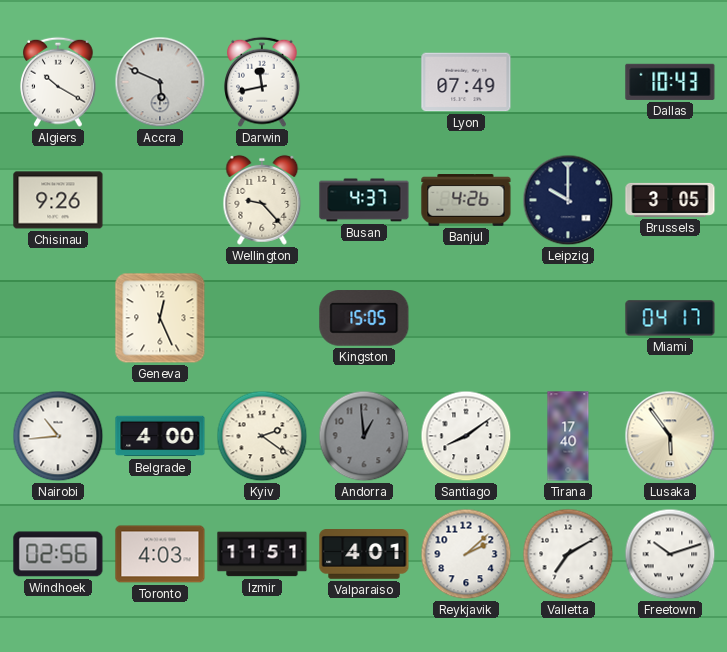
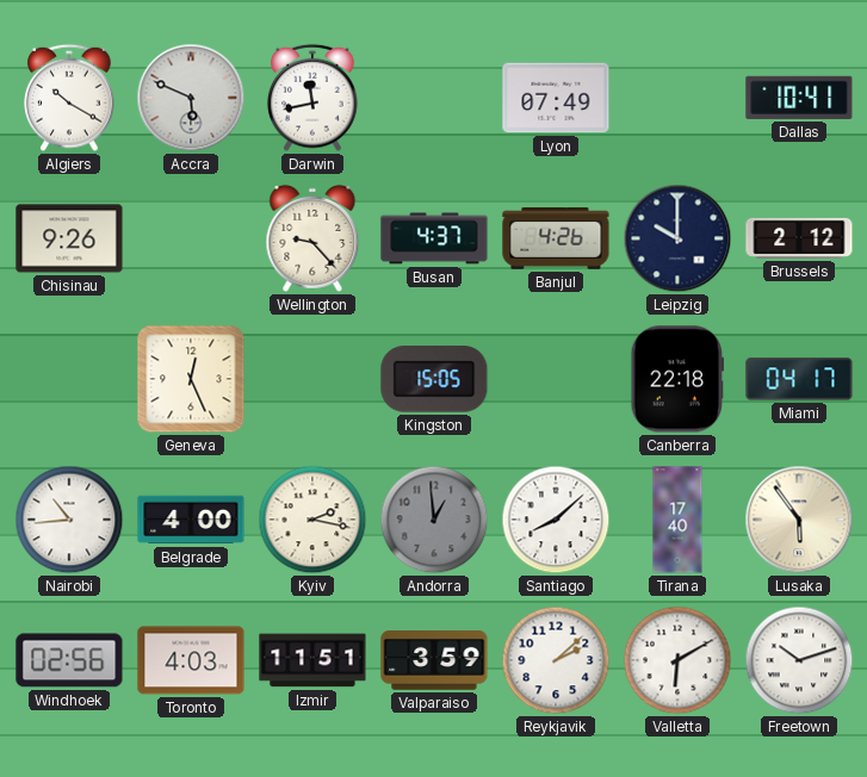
Dallas: 10:43 -> 10:41
Brussels: 3:05 -> 2:12
Canberra: none -> 22:18
Kyiv: 2:21 -> 2:17
Santiago: 8:09 -> 8:08
Valparaiso: 4:01 -> 3:59
Valletta: 7:10 -> 6:10
